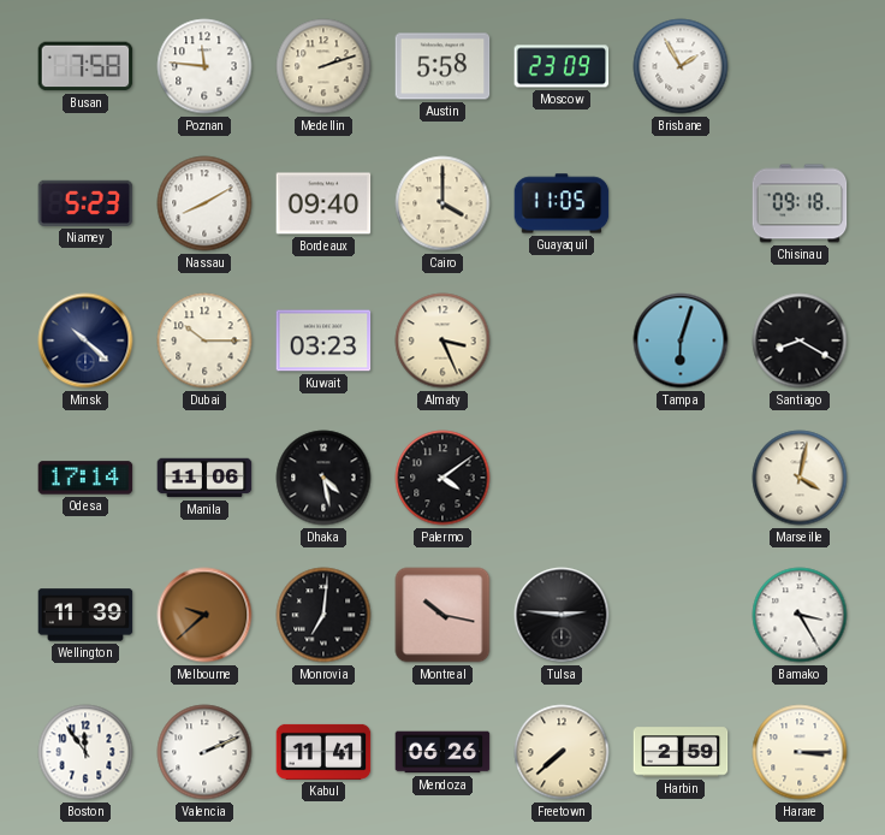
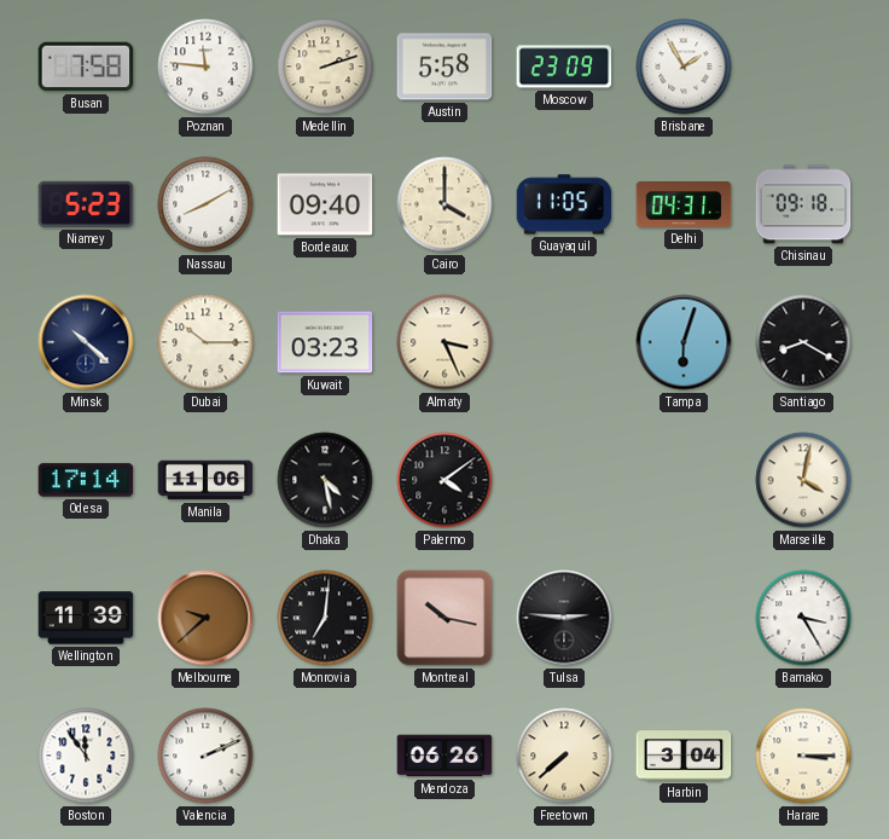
Delhi: none -> 04:31
Kabul: 11:41 -> none
Harbin: 2:59 -> 3:04
